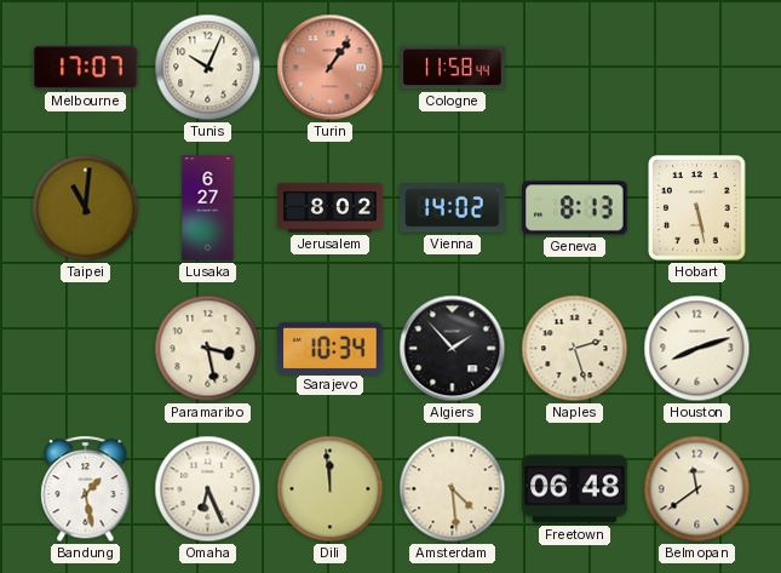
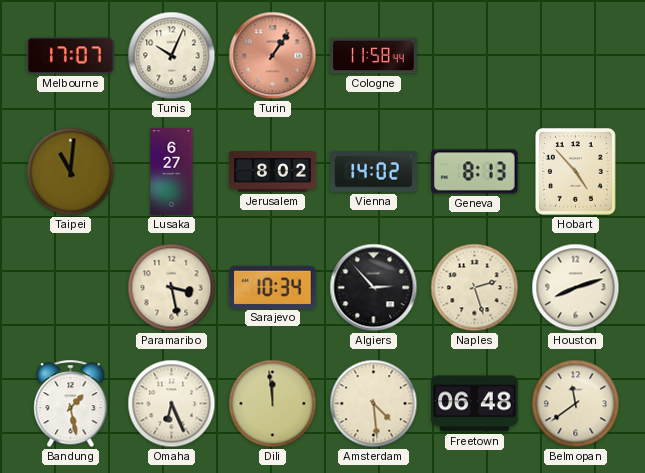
Hobart: 5:28 -> 4:53
Algiers: 1:53 -> 2:53
